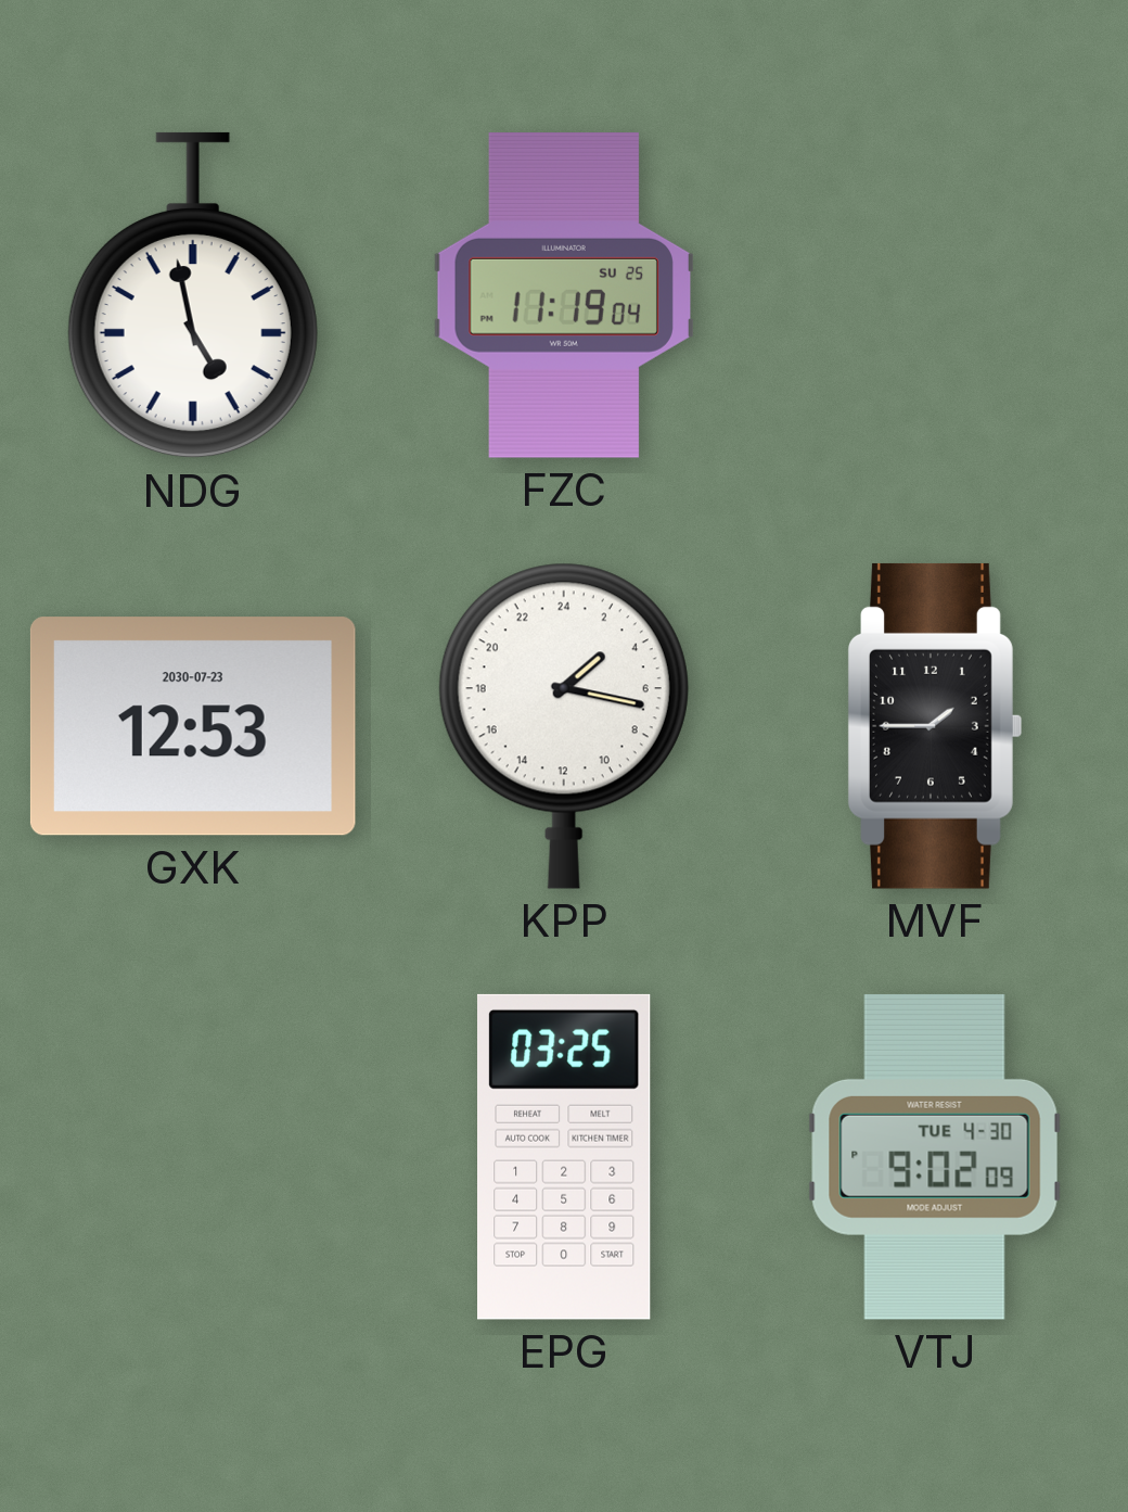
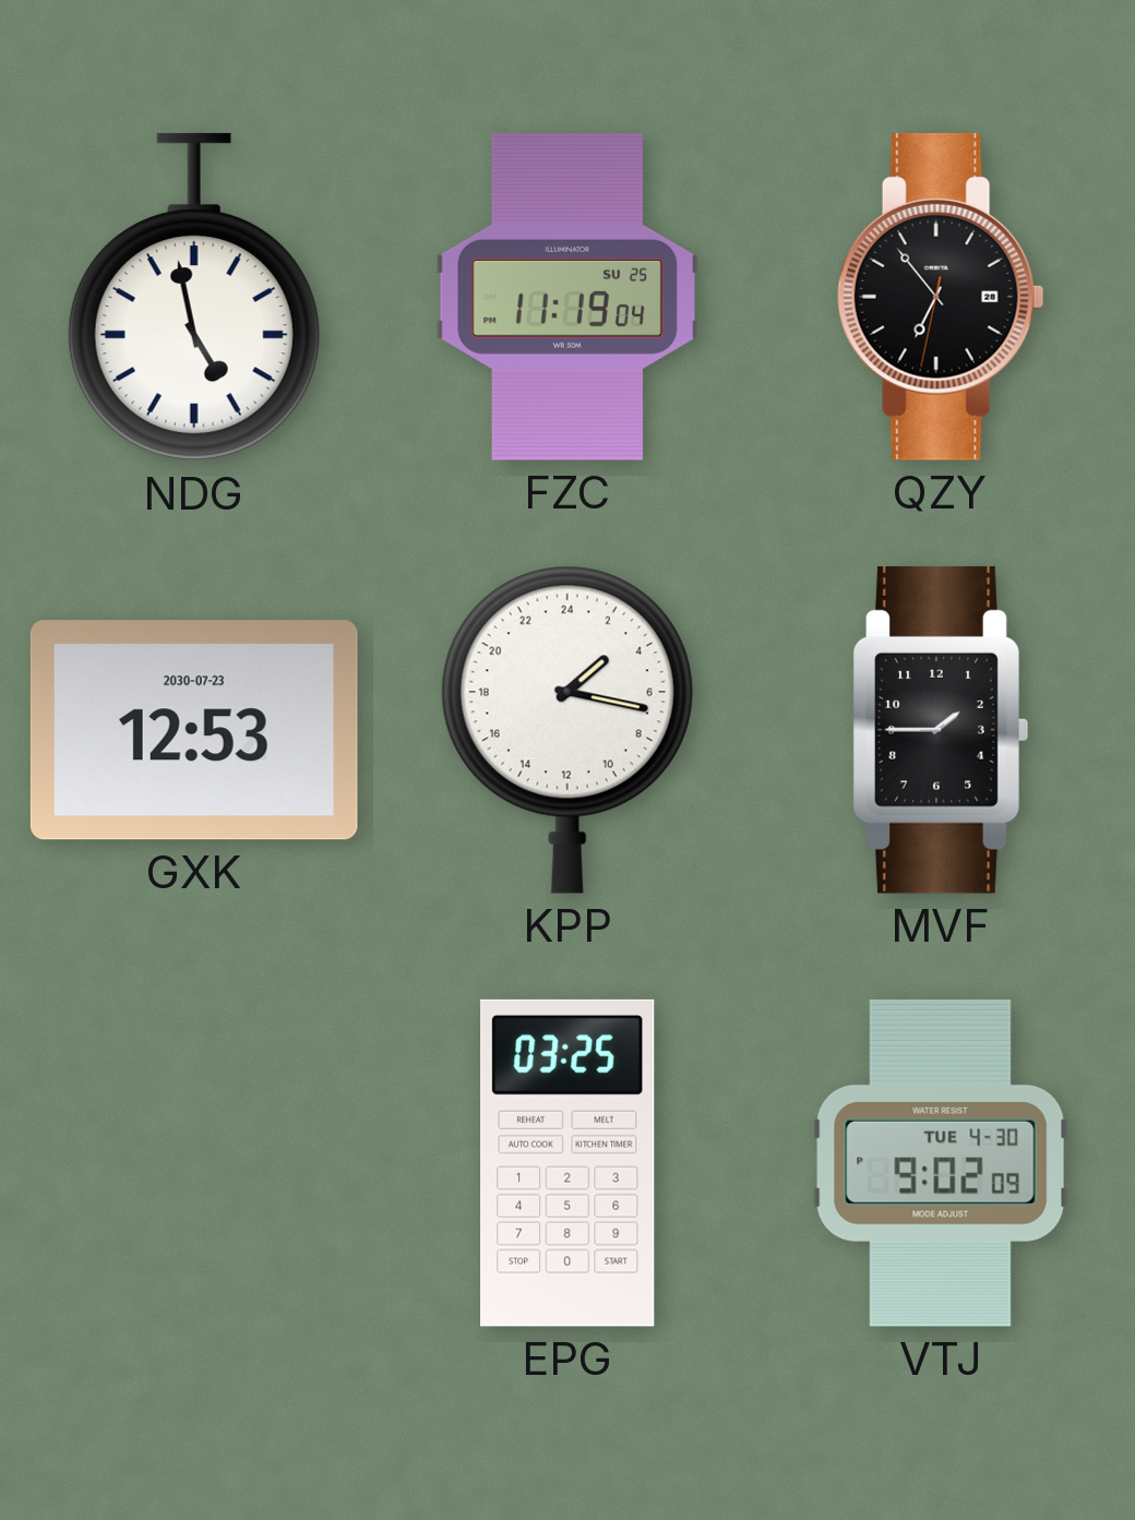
QZY: none -> 6:53
